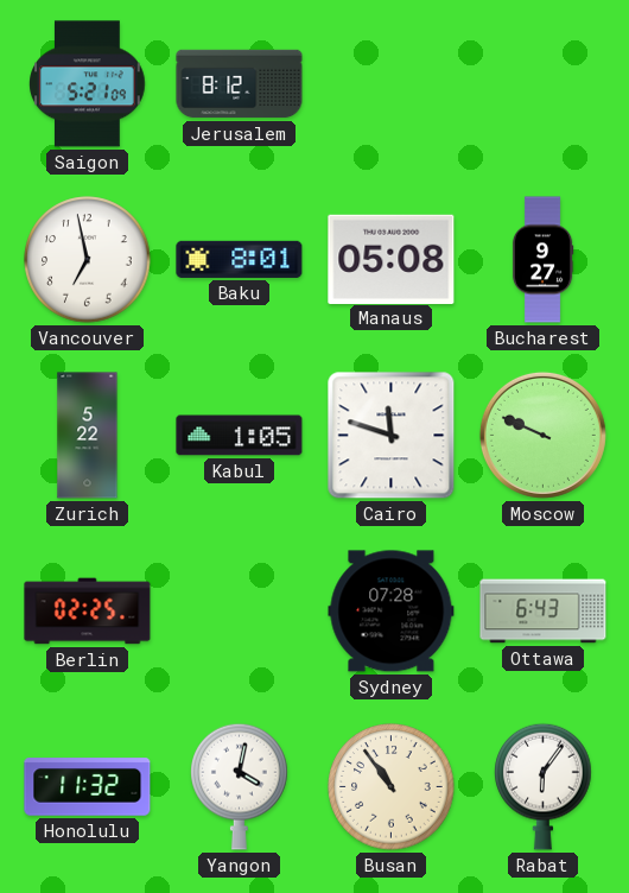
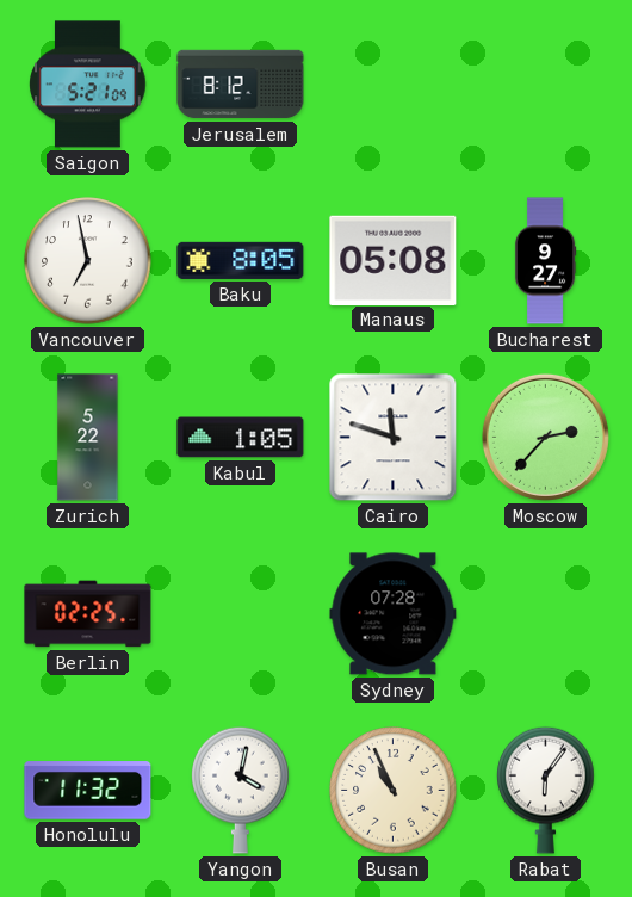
Baku: 8:01 -> 8:05
Moscow: 9:49 -> 2:37
Ottawa: 6:43 -> none
Busan: 10:54 -> 10:56
